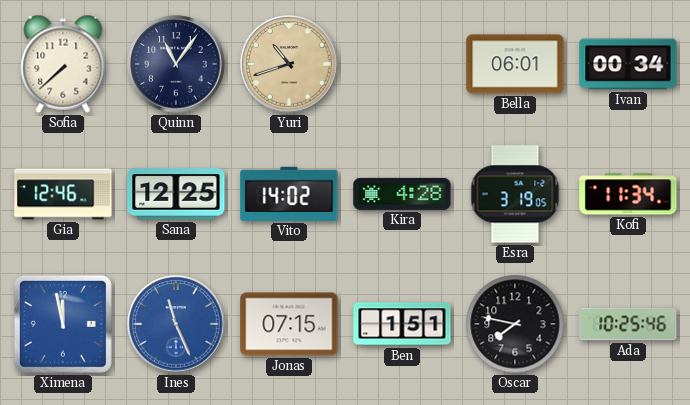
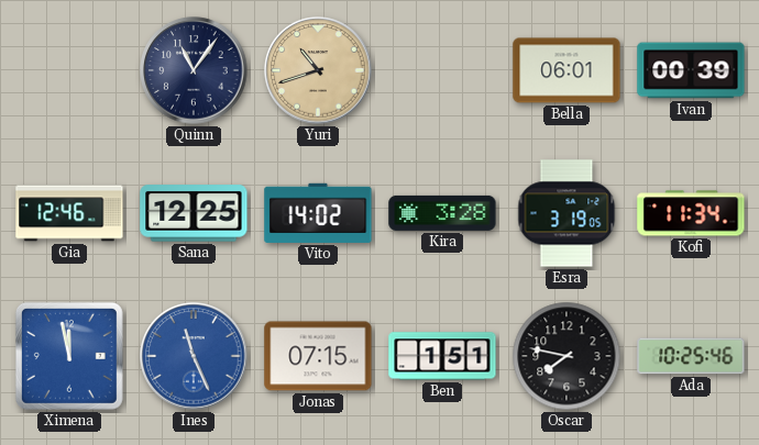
Sofia: 7:38 -> none
Ivan: 00:34 -> 00:39
Kira: 4:28 -> 3:28
